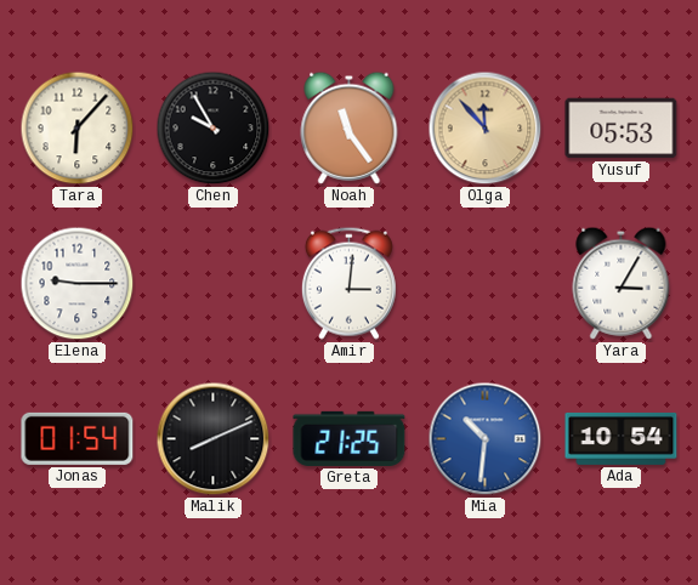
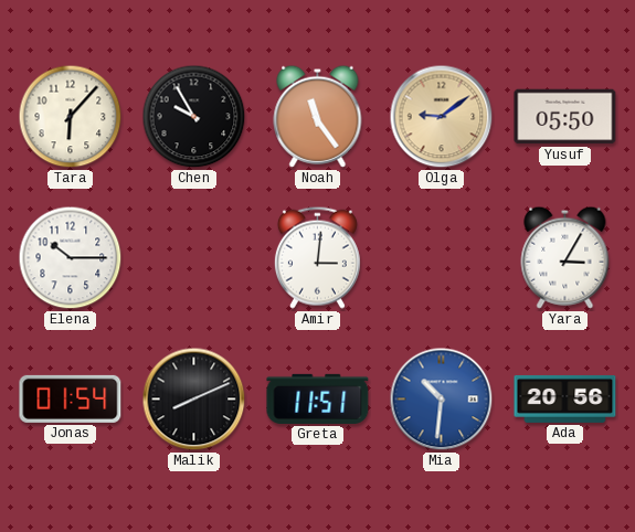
Olga: 11:53 -> 9:09
Yusuf: 05:53 -> 05:50
Elena: 9:15 -> 10:15
Greta: 21:25 -> 11:51
Ada: 10:54 -> 20:56
